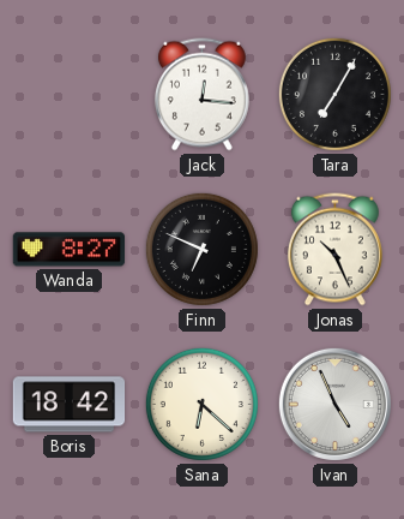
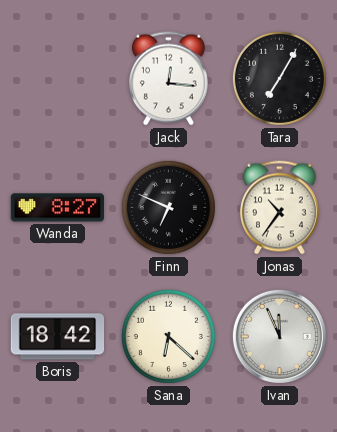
Jonas: 10:26 -> 10:36
Ivan: 4:56 -> 11:56
